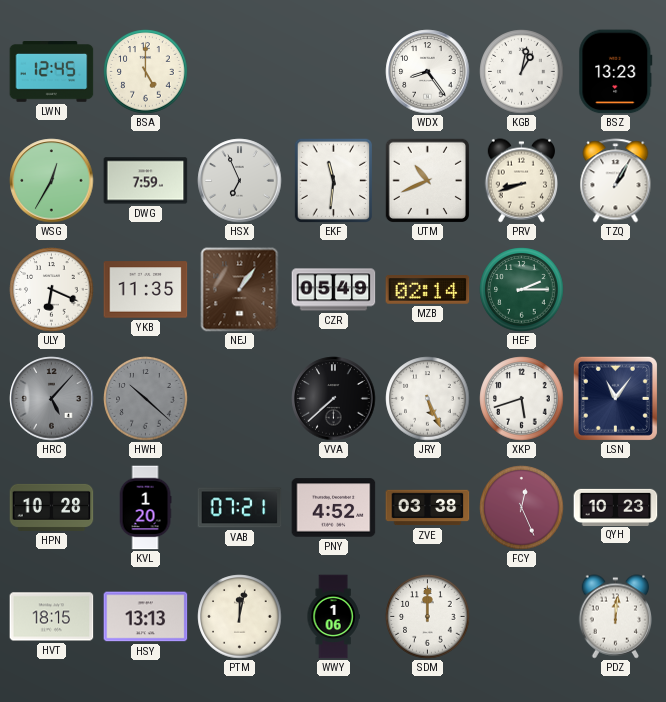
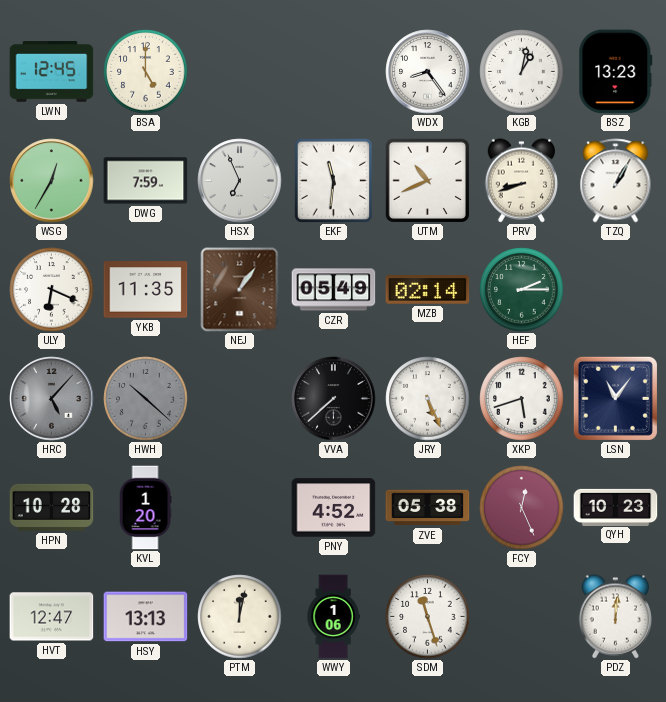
VAB: 07:21 -> none
ZVE: 03:38 -> 05:38
HVT: 18:15 -> 12:47
SDM: 12:00 -> 11:27
